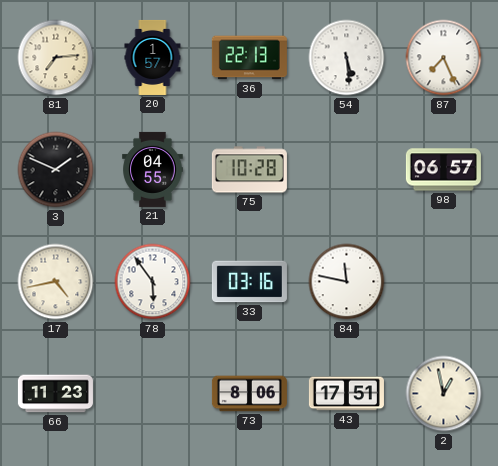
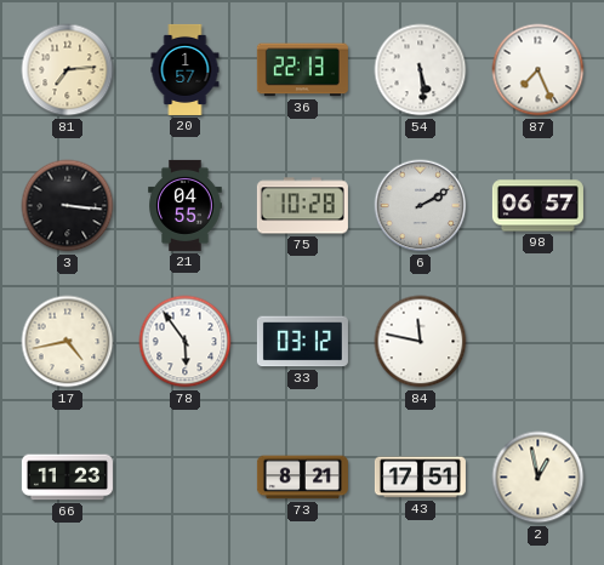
3: 1:49 -> 3:16
6: none -> 2:10
33: 03:16 -> 03:12
73: 8:06 -> 8:21
